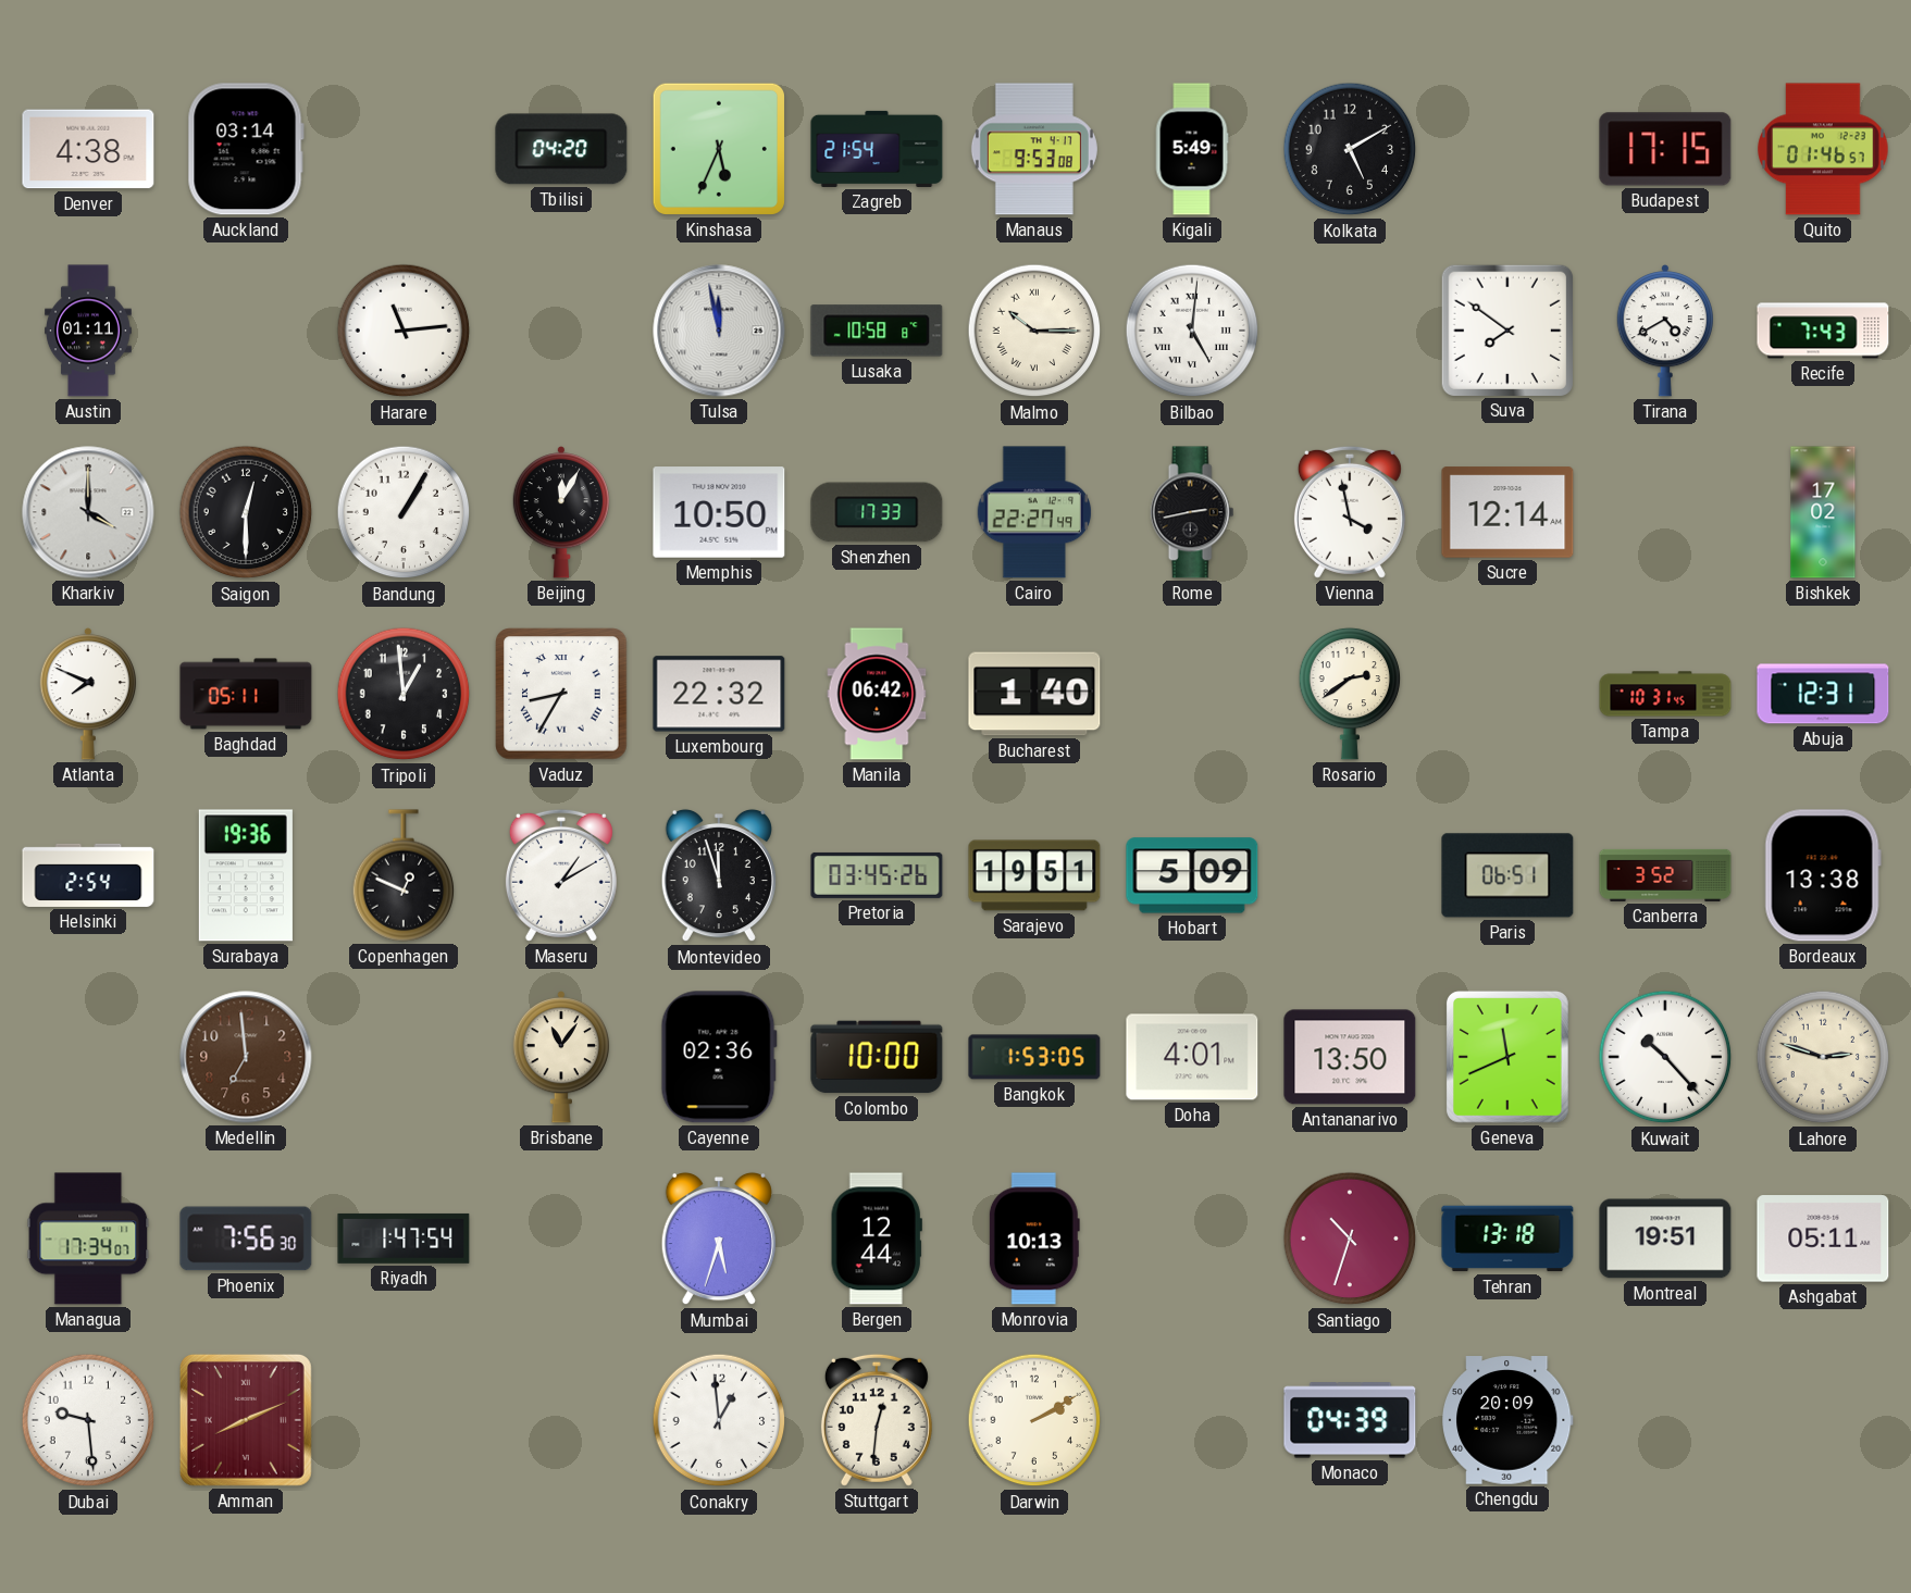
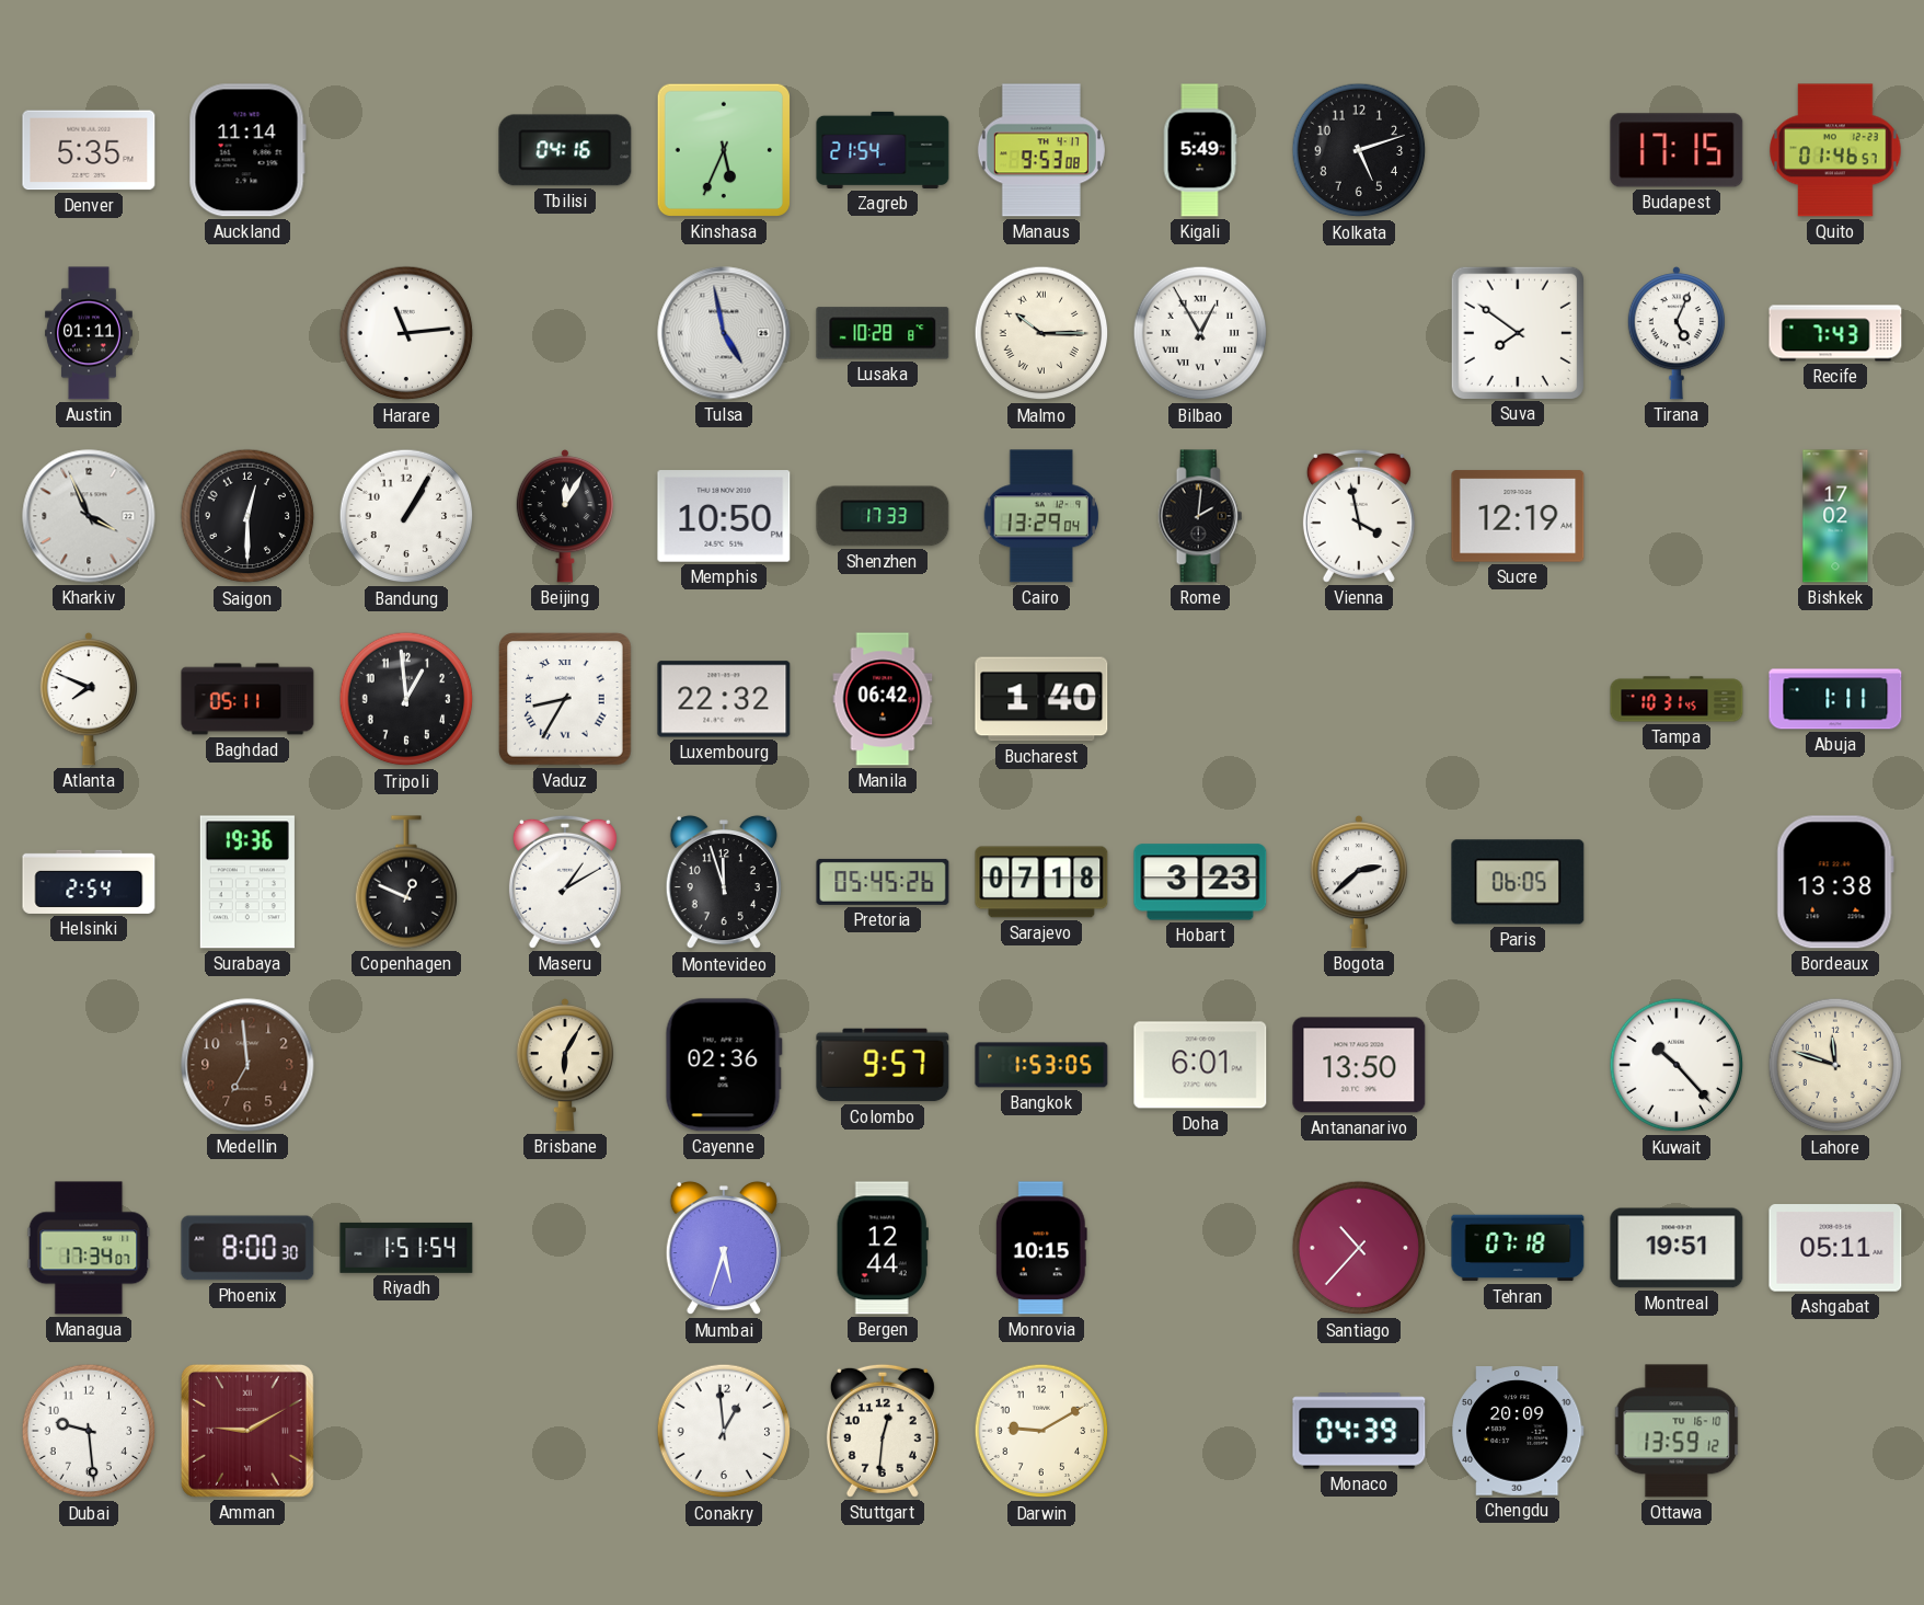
Denver: 4:38 -> 5:35
Auckland: 03:14 -> 11:14
Tbilisi: 04:20 -> 04:16
Kolkata: 5:10 -> 5:12
Tulsa: 11:58 -> 4:58
Lusaka: 10:58 -> 10:28
Bilbao: 5:01 -> 12:55
Tirana: 4:40 -> 5:04
Kharkiv: 4:00 -> 3:56
Cairo: 22:27 -> 13:29
Rome: 2:43 -> 2:01
Sucre: 12:14 -> 12:19
Rosario: 2:39 -> none
Abuja: 12:31 -> 1:11
Pretoria: 03:45 -> 05:45
Sarajevo: 19:51 -> 07:18
Hobart: 5:09 -> 3:23
Bogota: none -> 2:38
Paris: 06:51 -> 06:05
Canberra: 3:52 -> none
Brisbane: 11:06 -> 6:05
Colombo: 10:00 -> 9:57
Doha: 4:01 -> 6:01
Geneva: 11:41 -> none
Lahore: 2:48 -> 11:48
Phoenix: 7:56 -> 8:00
Riyadh: 1:47 -> 1:51
Monrovia: 10:13 -> 10:15
Santiago: 10:33 -> 10:37
Tehran: 13:18 -> 07:18
Amman: 8:11 -> 9:10
Darwin: 2:10 -> 9:10
Ottawa: none -> 13:59
